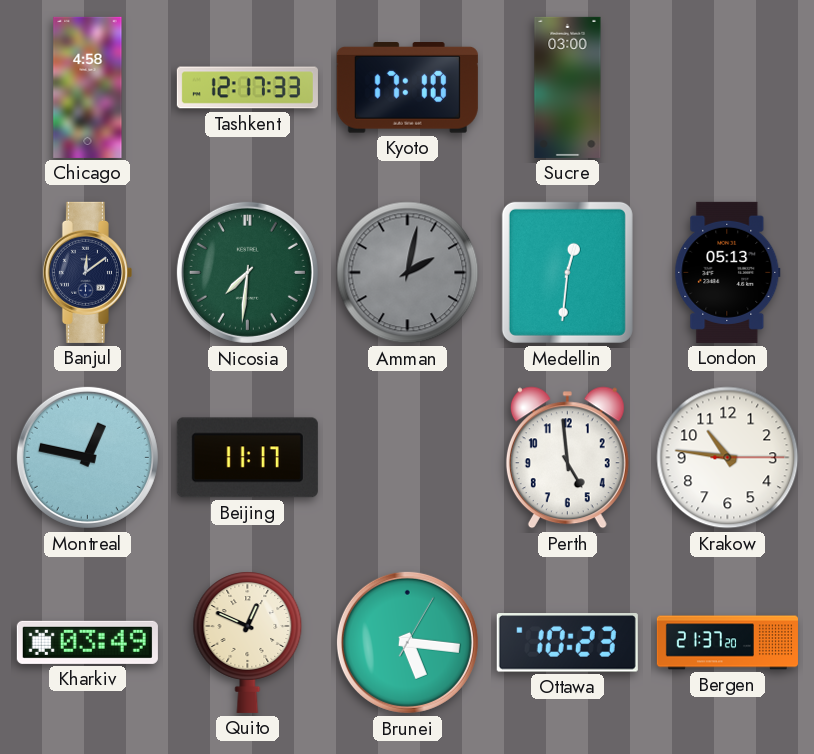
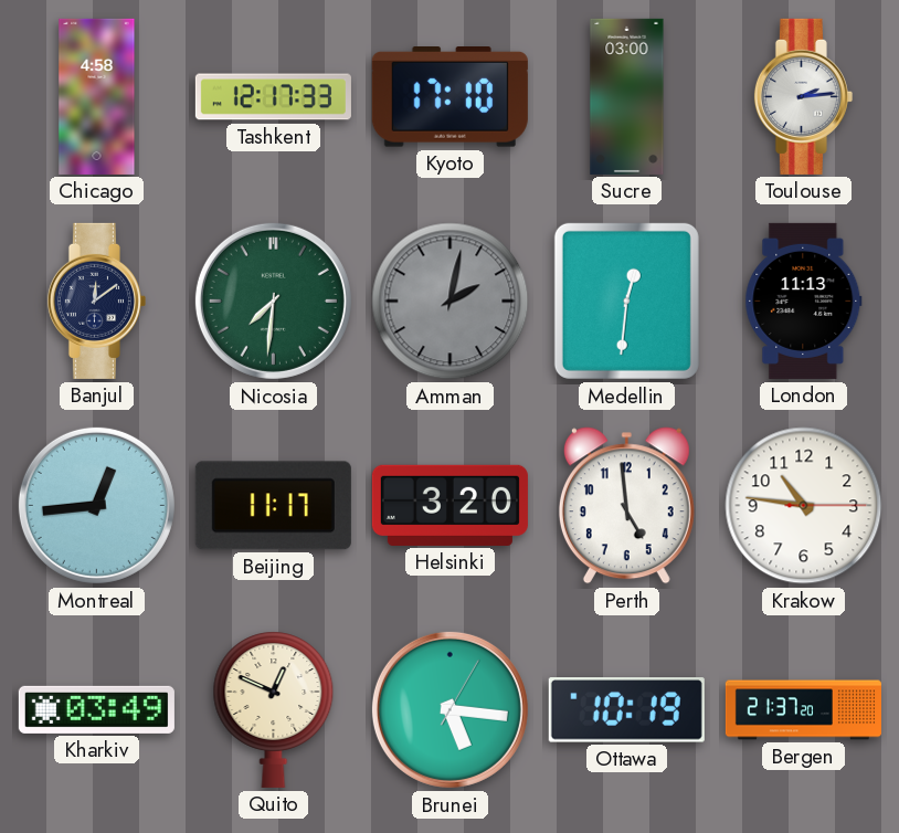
Toulouse: none -> 2:14
London: 05:13 -> 11:13
Montreal: 12:47 -> 12:44
Helsinki: none -> 3:20
Ottawa: 10:23 -> 10:19
